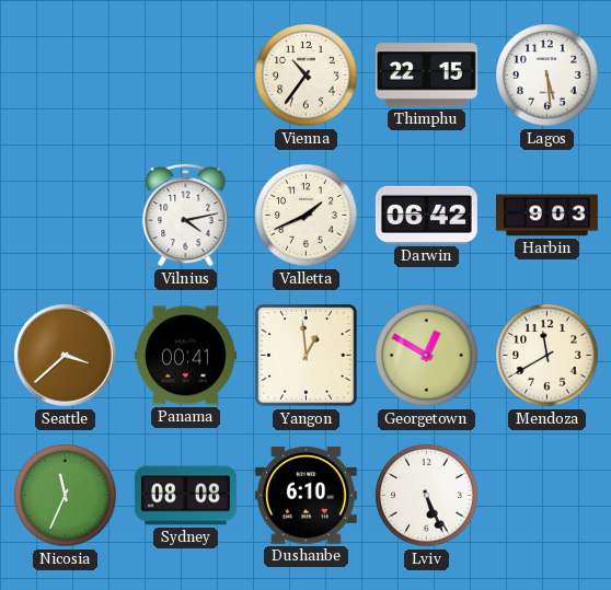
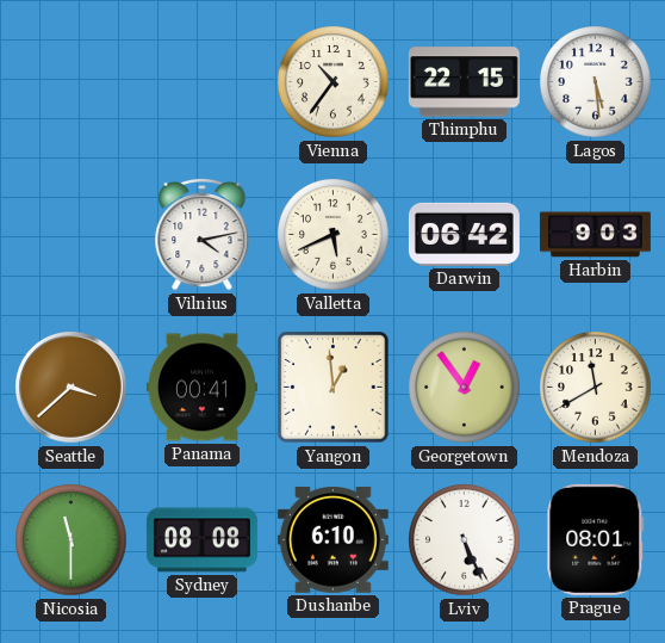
Valletta: 1:41 -> 5:41
Georgetown: 12:50 -> 12:54
Nicosia: 11:34 -> 11:30
Prague: none -> 08:01
